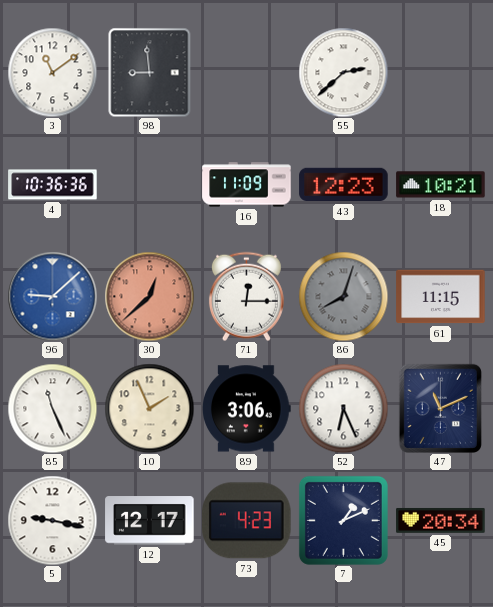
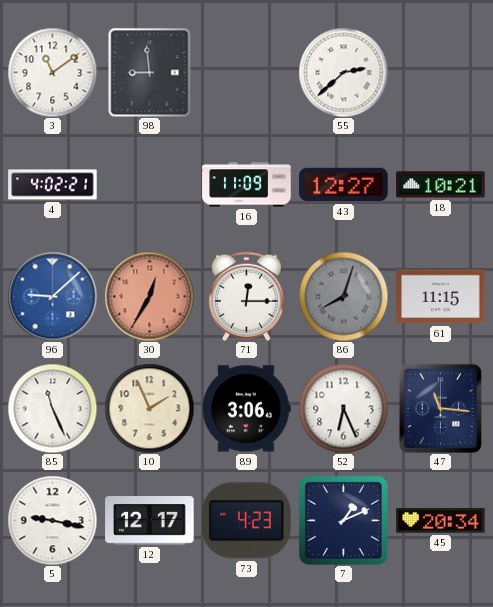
4: 10:36 -> 4:02
43: 12:23 -> 12:27
30: 12:38 -> 12:35
47: 11:11 -> 11:16
